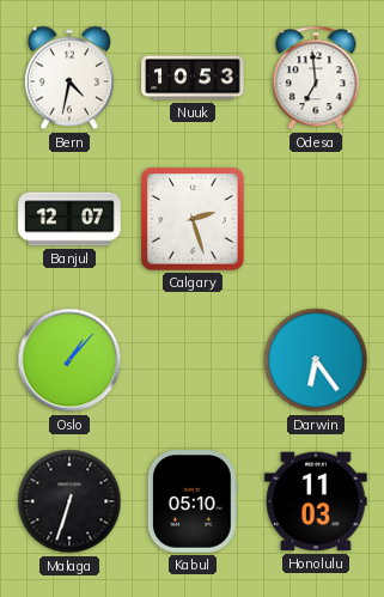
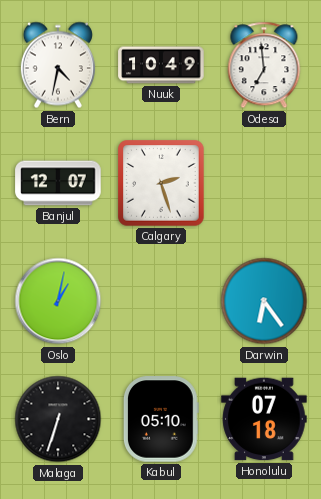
Nuuk: 10:53 -> 10:49
Oslo: 1:07 -> 1:02
Honolulu: 11:03 -> 07:18
